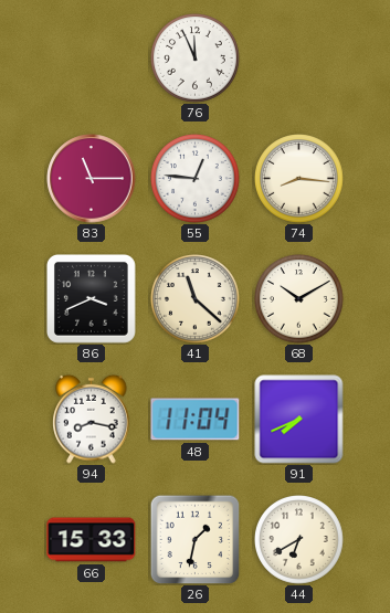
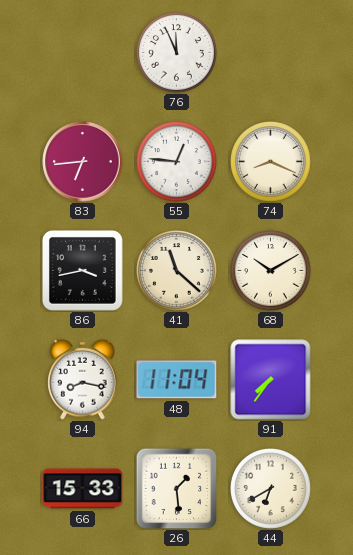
83: 11:15 -> 6:44
74: 8:16 -> 8:19
86: 3:41 -> 3:43
91: 7:41 -> 7:36
26: 1:32 -> 1:29
